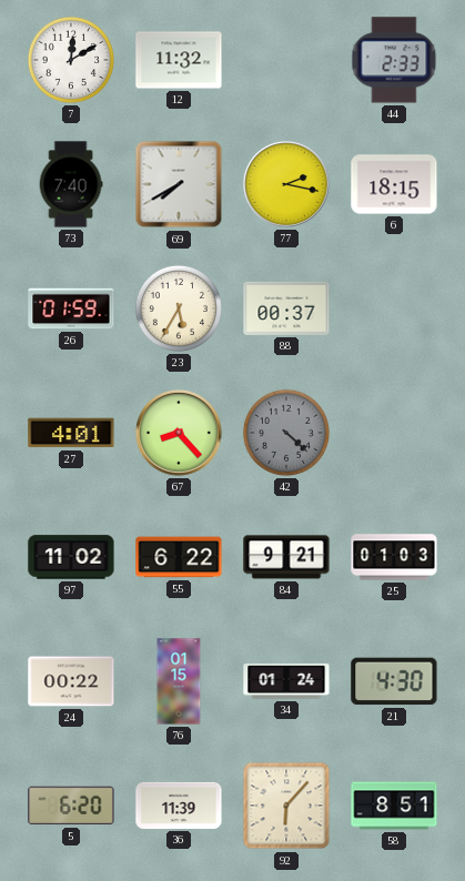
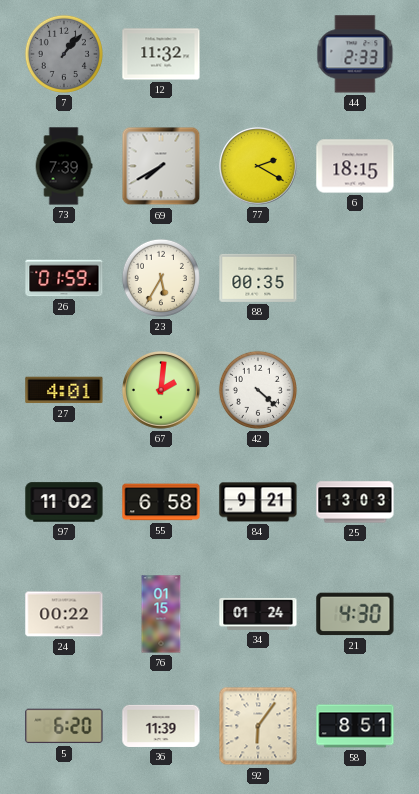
7: 12:10 -> 1:07
7 dial: white -> grey
73: 7:40 -> 7:39
77: 2:17 -> 2:20
88: 00:37 -> 00:35
67: 8:23 -> 2:01
42 dial: grey -> white
55: 6:22 -> 6:58
25: 01:03 -> 13:03
92: 6:07 -> 6:06
